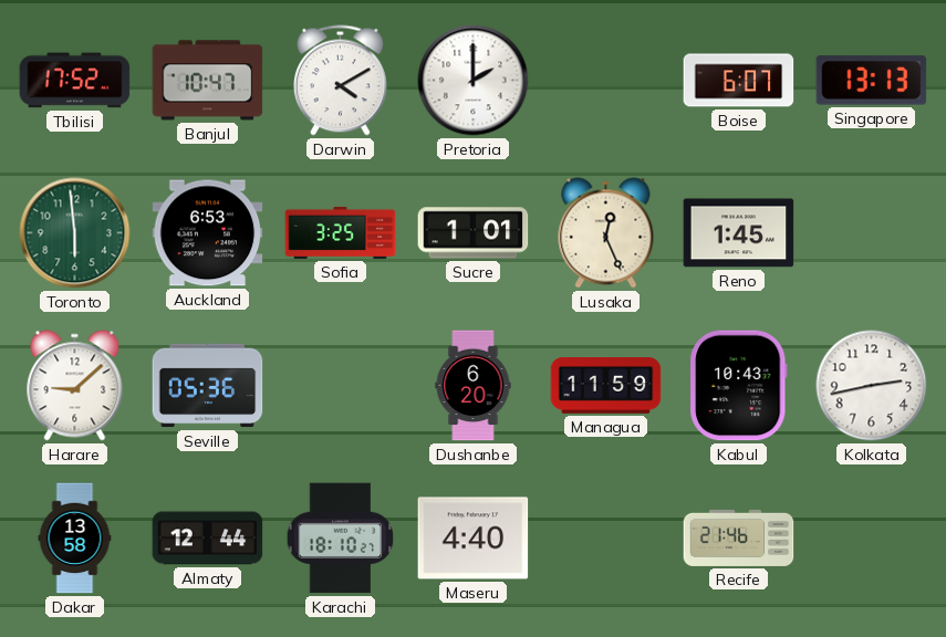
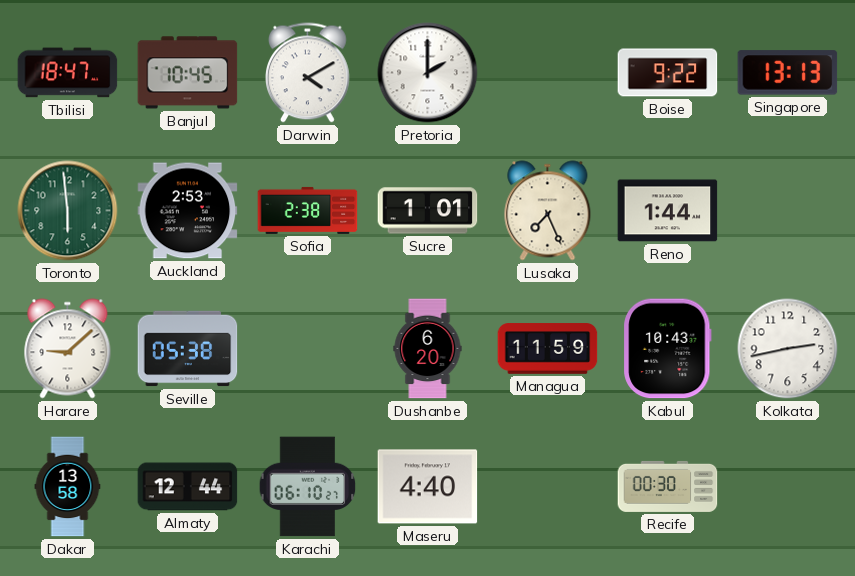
Tbilisi: 17:52 -> 18:47
Banjul: 10:47 -> 10:45
Boise: 6:07 -> 9:22
Auckland: 6:53 -> 2:53
Sofia: 3:25 -> 2:38
Lusaka: 12:26 -> 7:26
Reno: 1:45 -> 1:44
Seville: 05:36 -> 05:38
Karachi: 18:10 -> 06:10
Recife: 21:46 -> 00:30
